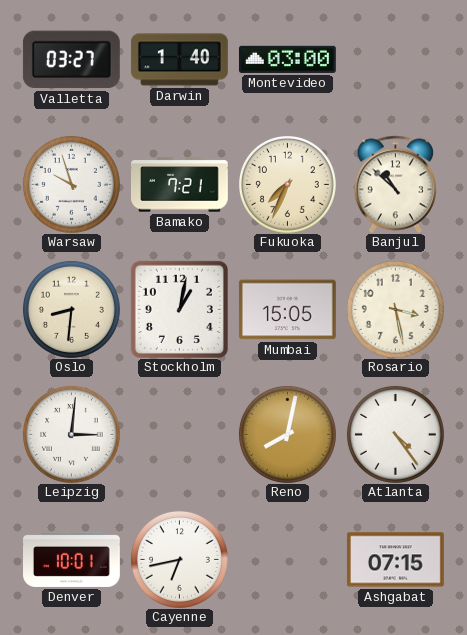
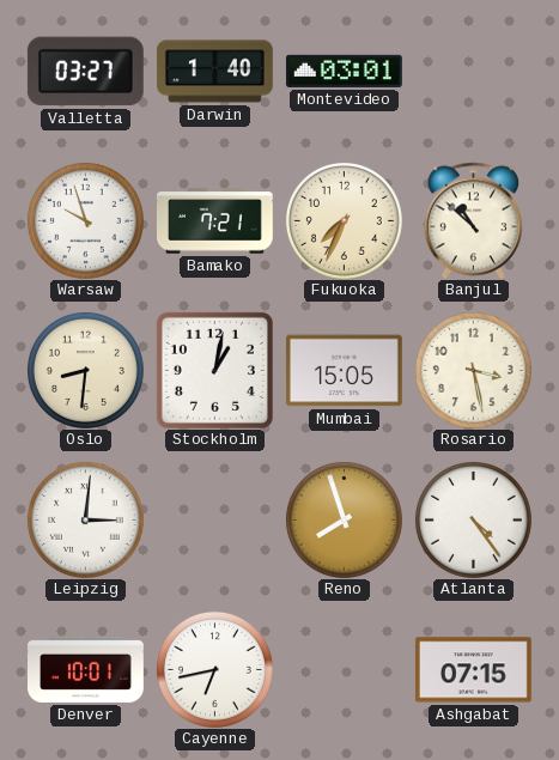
Montevideo: 03:00 -> 03:01
Reno: 8:02 -> 7:57
